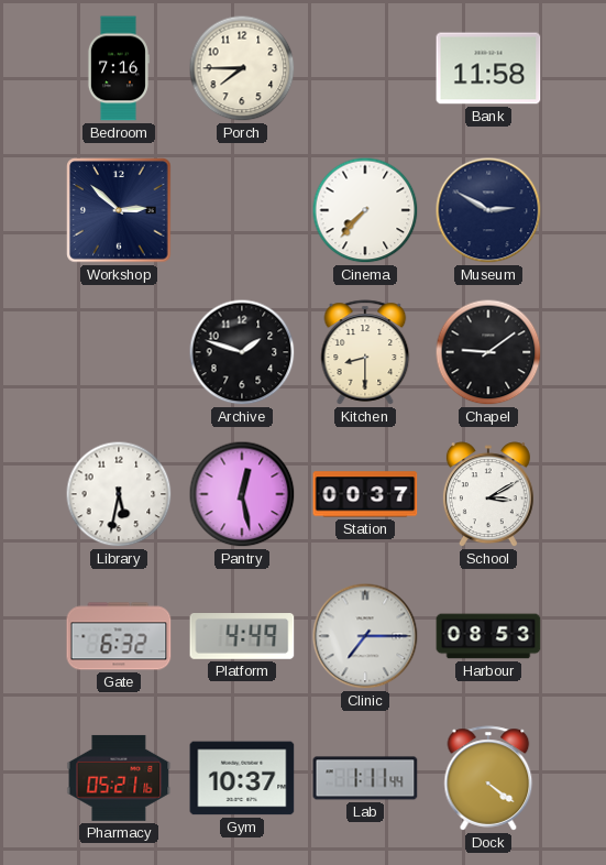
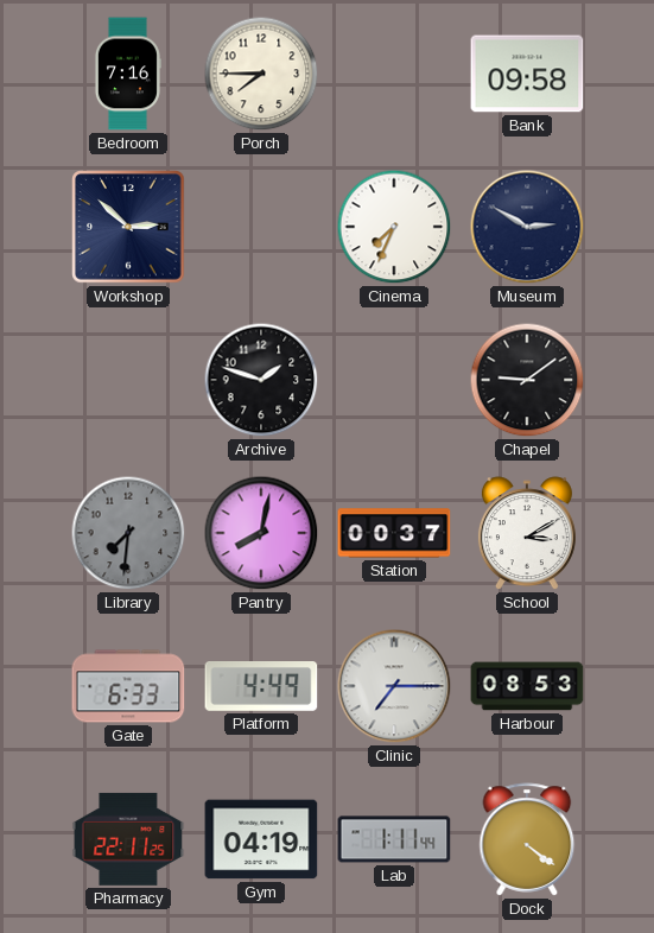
Bank: 11:58 -> 09:58
Cinema: 7:37 -> 7:34
Kitchen: 8:30 -> none
Library: 5:32 -> 7:31
Library dial: white -> grey
Pantry: 12:28 -> 8:02
Gate: 6:32 -> 6:33
Pharmacy: 05:21 -> 22:11
Gym: 10:37 -> 04:19
